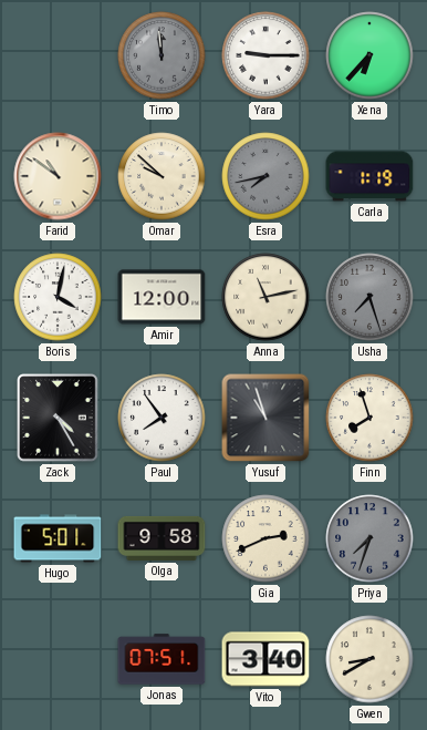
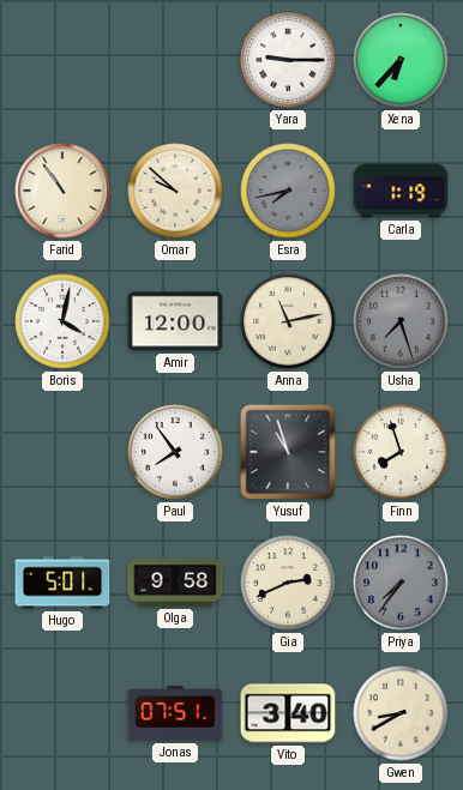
Timo: 11:59 -> none
Farid: 10:51 -> 10:54
Zack: 4:25 -> none
Priya: 7:33 -> 7:36
